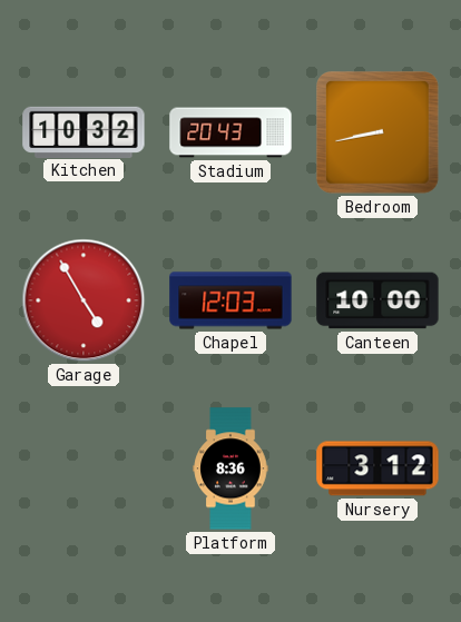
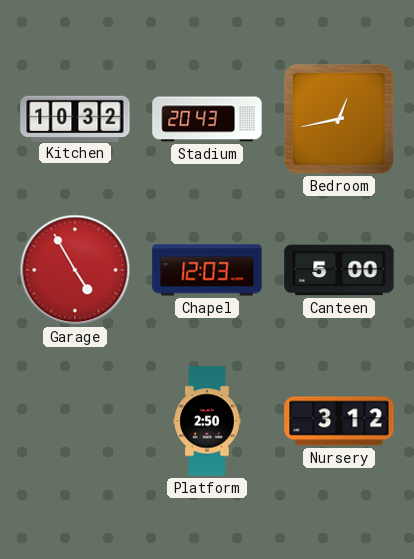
Bedroom: 8:43 -> 12:43
Canteen: 10:00 -> 5:00
Platform: 8:36 -> 2:50
